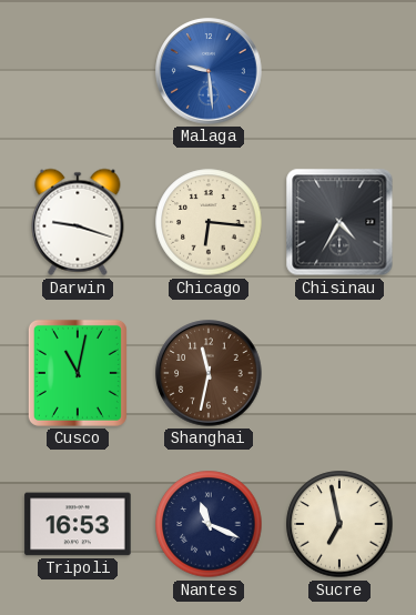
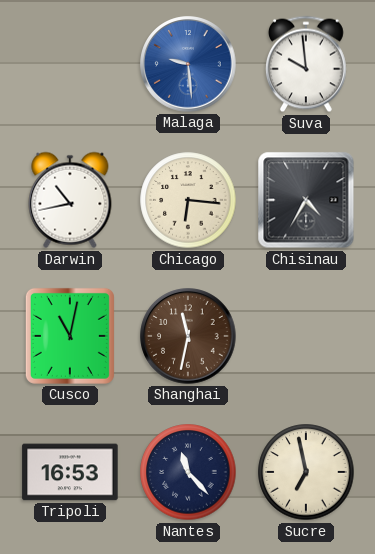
Suva: none -> 9:59
Darwin: 9:18 -> 10:43
Nantes: 11:19 -> 11:23
